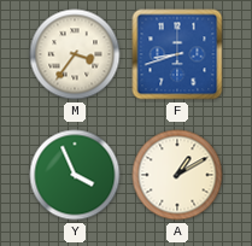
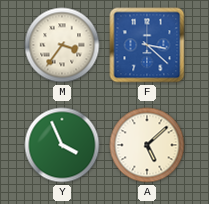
F: 8:42 -> 3:22
A: 1:10 -> 5:08
